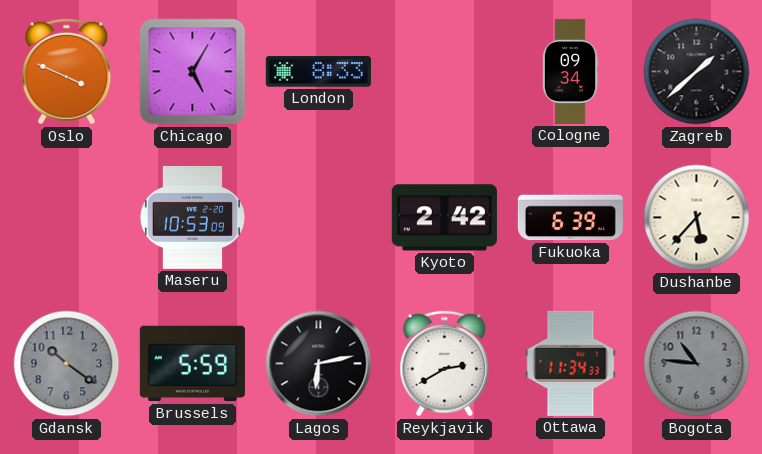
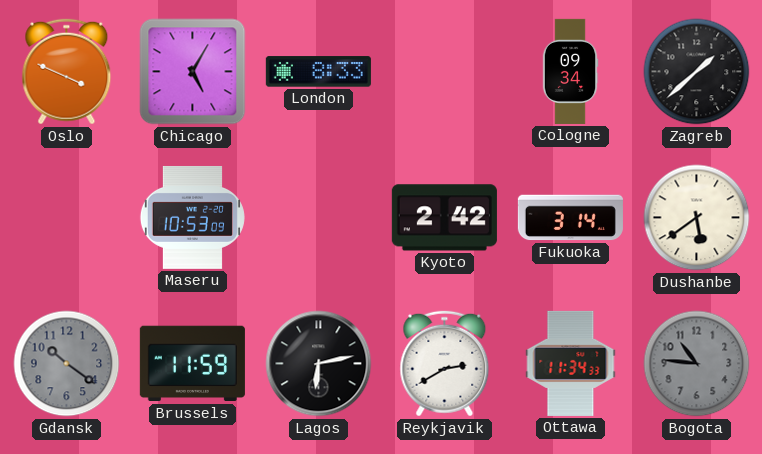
Fukuoka: 6:39 -> 3:14
Dushanbe: 5:37 -> 5:39
Brussels: 5:59 -> 11:59
